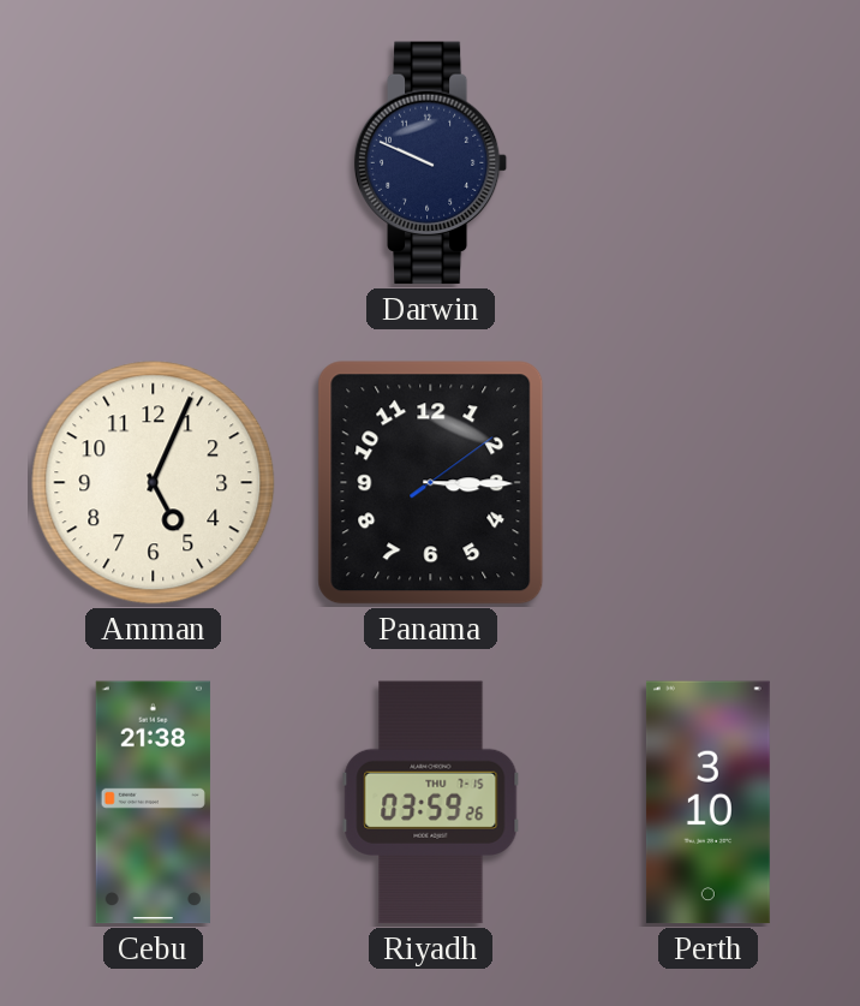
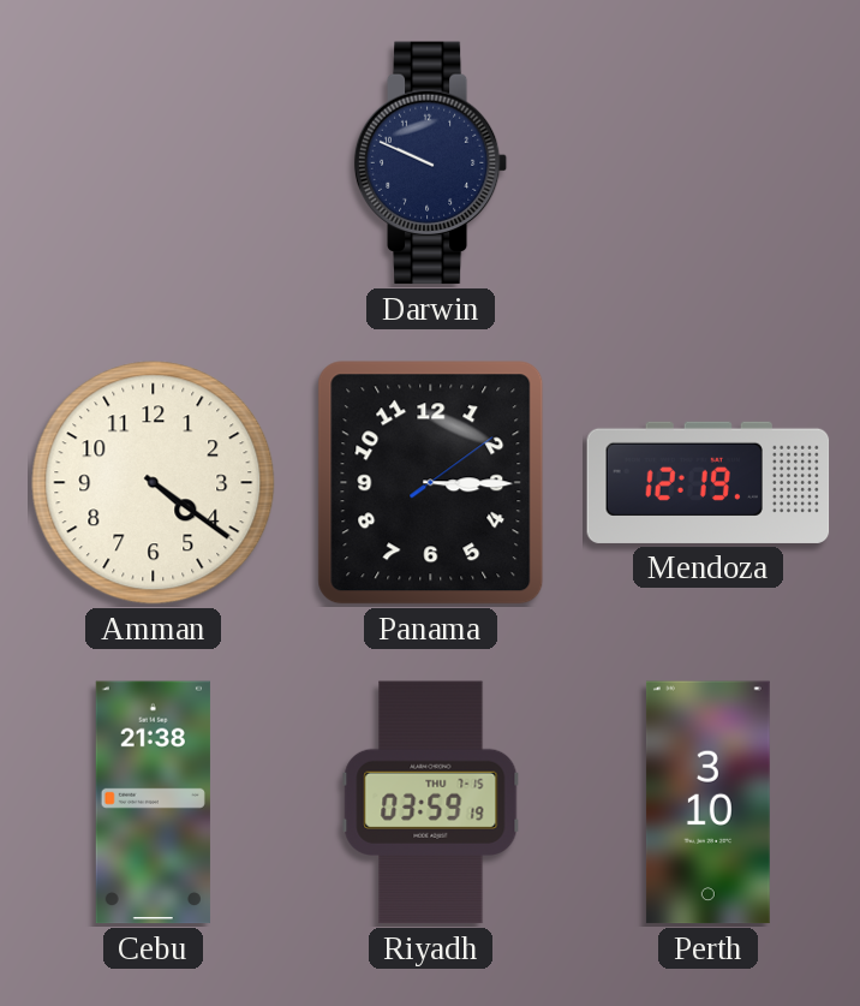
Amman: 5:04 -> 4:21
Mendoza: none -> 12:19
Riyadh: 03:59:26 -> 03:59:19
